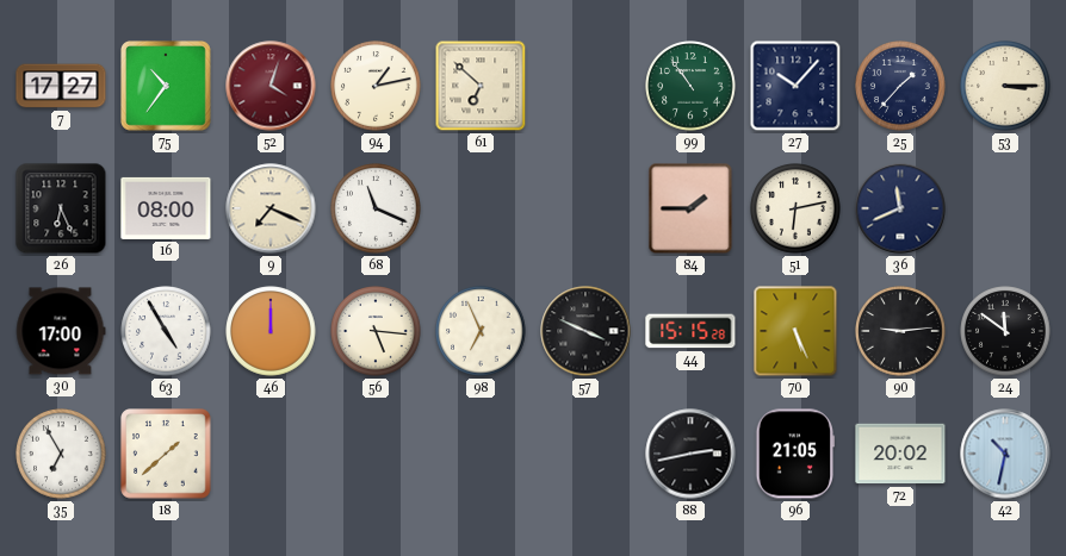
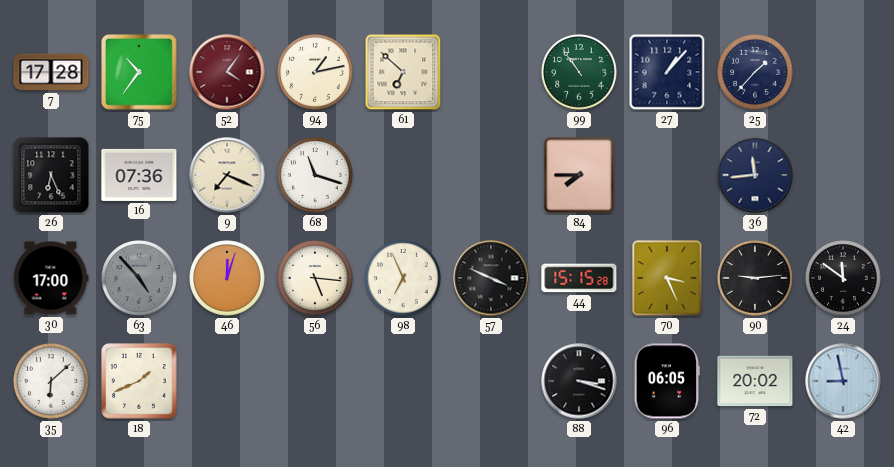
7: 17:27 -> 17:28
52: 4:03 -> 4:06
27: 10:07 -> 1:07
53: 3:15 -> none
16: 08:00 -> 07:36
68: 11:19 -> 11:18
84: 1:45 -> 7:45
51: 6:13 -> none
36: 11:41 -> 11:44
63: 4:55 -> 4:53
63 dial: white -> grey
46: 12:00 -> 12:03
70: 5:26 -> 3:26
35: 6:55 -> 6:08
18: 1:38 -> 1:41
88: 2:43 -> 3:18
96: 21:05 -> 06:05
42: 10:32 -> 8:58
